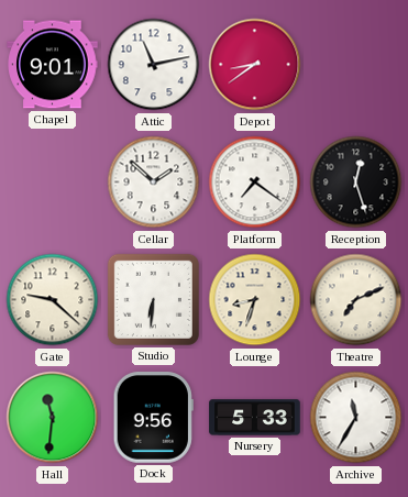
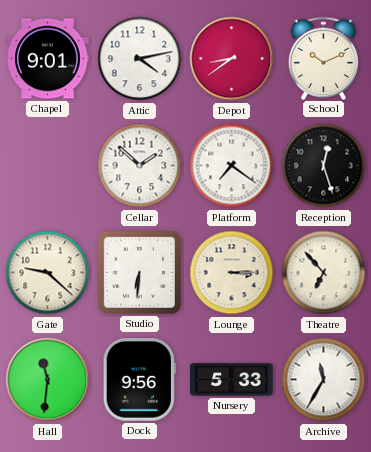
Attic: 11:13 -> 4:13
School: none -> 10:11
Lounge: 8:33 -> 3:15
Theatre: 7:11 -> 6:53
